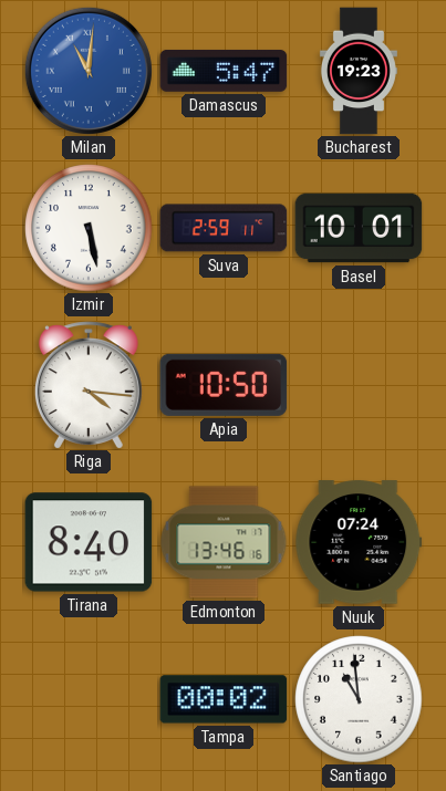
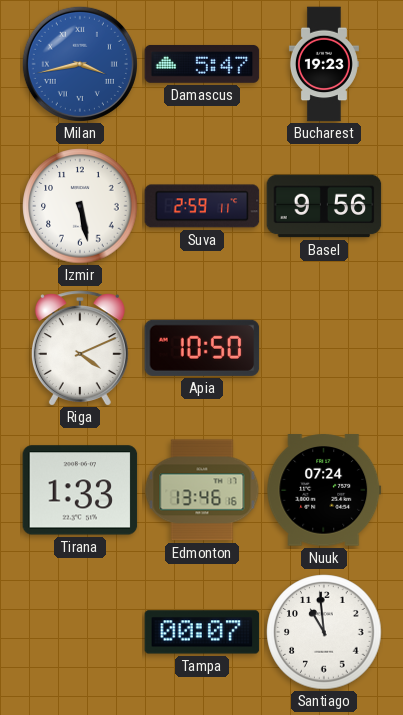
Milan: 11:01 -> 3:43
Basel: 10:01 -> 9:56
Riga: 4:16 -> 4:11
Tirana: 8:40 -> 1:33
Tampa: 00:02 -> 00:07
